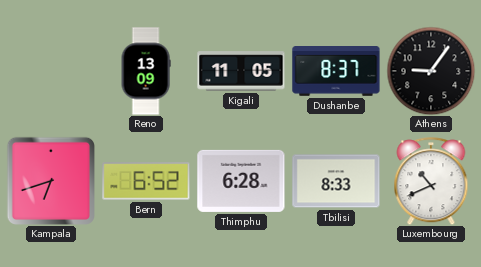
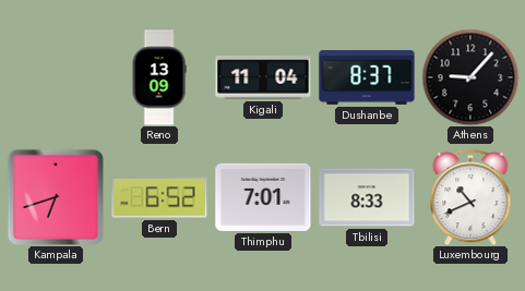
Kigali: 11:05 -> 11:04
Athens: 9:06 -> 9:07
Thimphu: 6:28 -> 7:01
